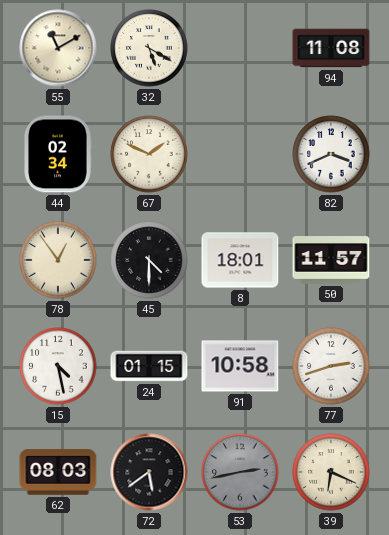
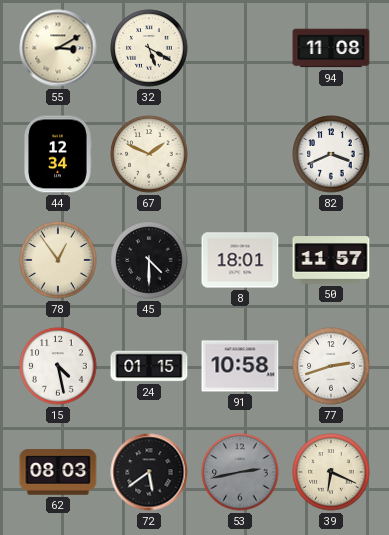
55: 11:10 -> 3:10
44: 02:34 -> 12:34
